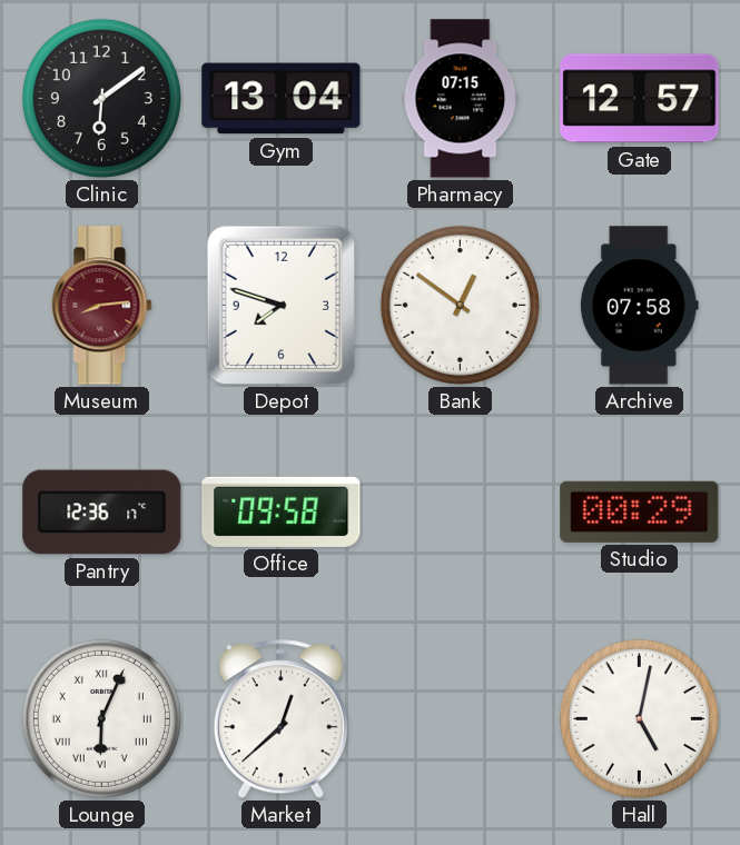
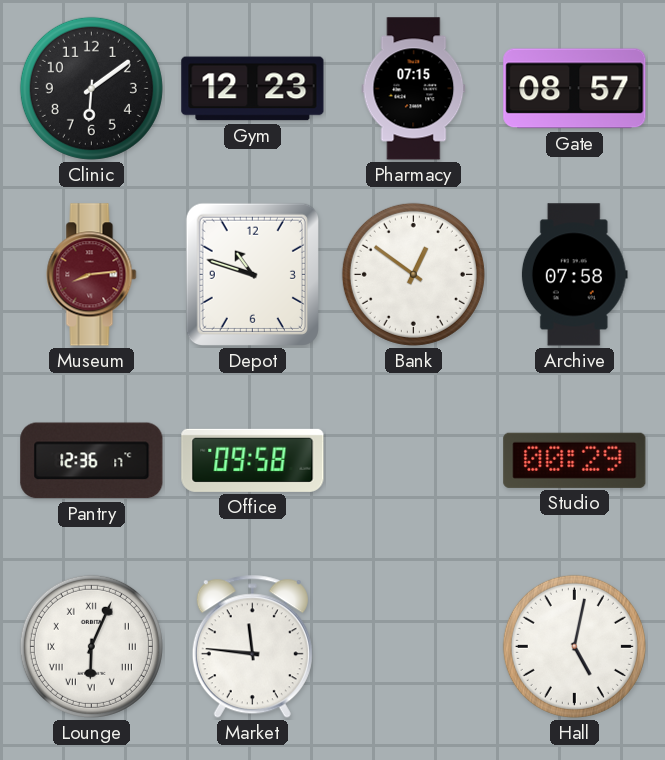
Gym: 13:04 -> 12:23
Gate: 12:57 -> 08:57
Depot: 7:48 -> 10:48
Market: 12:38 -> 11:46
